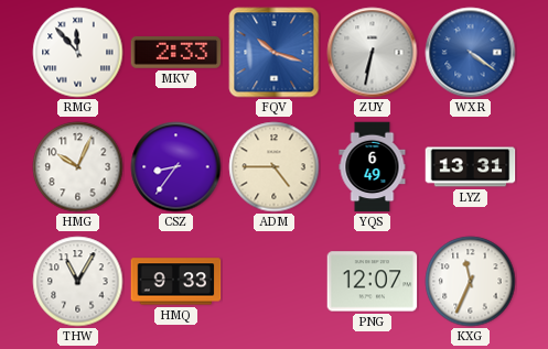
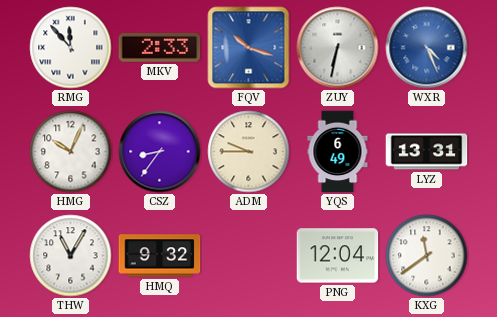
WXR: 4:21 -> 4:26
ADM: 4:45 -> 9:45
HMQ: 9:33 -> 9:32
PNG: 12:07 -> 12:04
KXG: 11:34 -> 11:39
